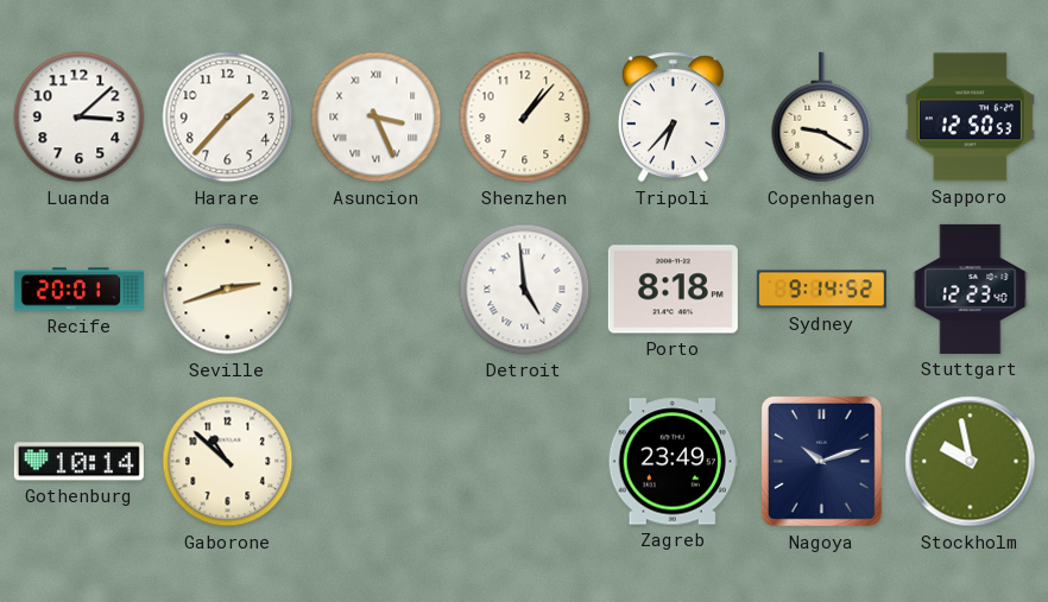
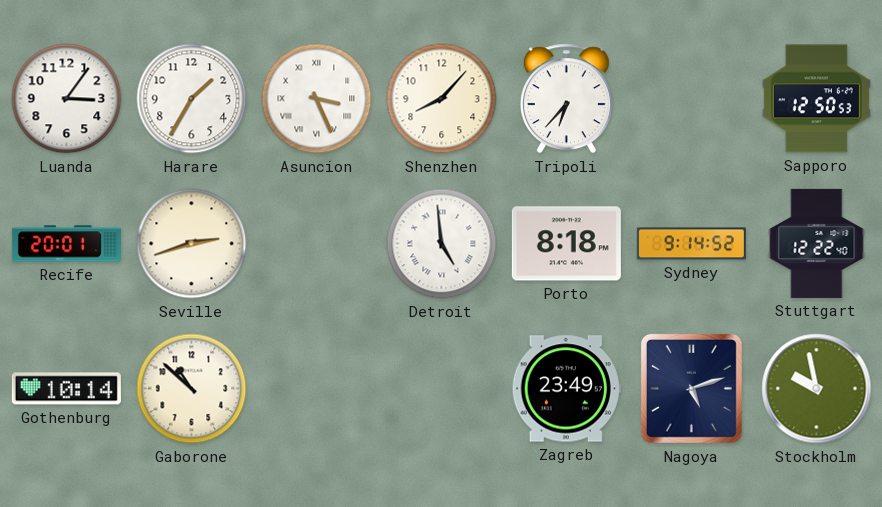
Luanda: 3:08 -> 3:06
Harare: 1:37 -> 1:35
Shenzhen: 1:07 -> 8:07
Copenhagen: 9:20 -> none
Stuttgart: 12:23 -> 12:22
Nagoya: 10:12 -> 5:12
